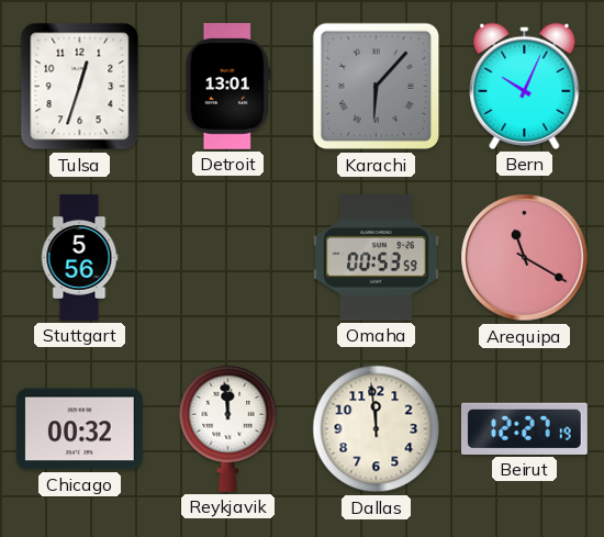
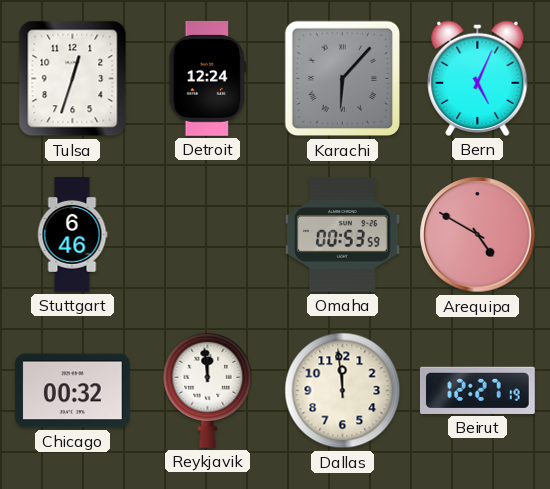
Detroit: 13:01 -> 12:24
Bern: 10:04 -> 5:04
Stuttgart: 5:56 -> 6:46
Arequipa: 11:20 -> 4:50
